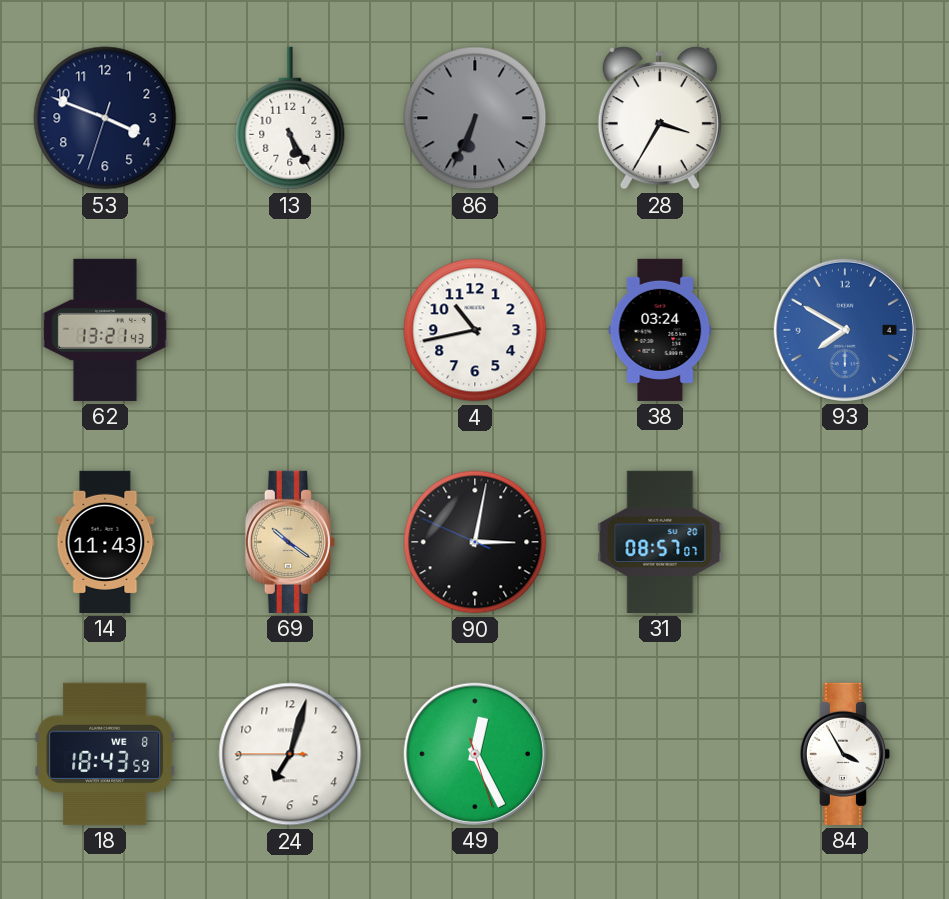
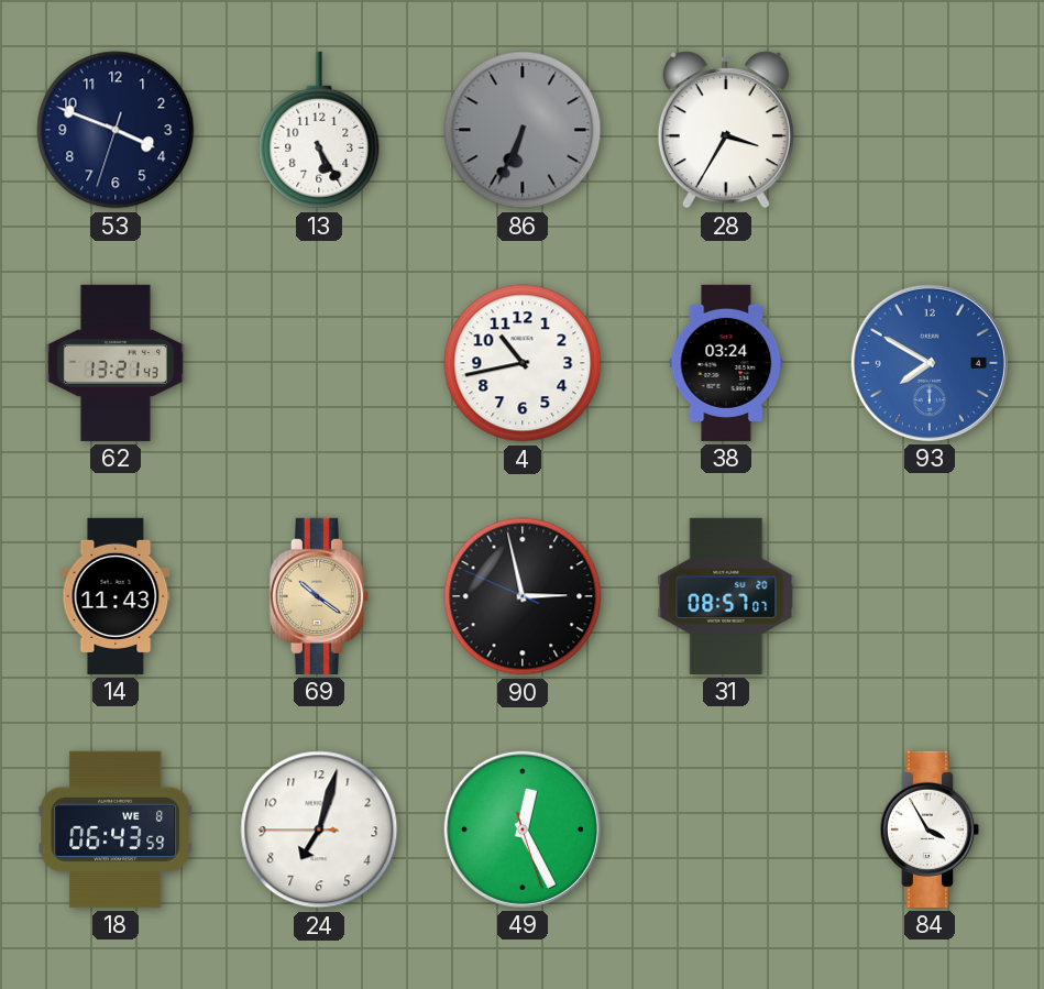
90: 3:01 -> 2:57
18: 18:43 -> 06:43
